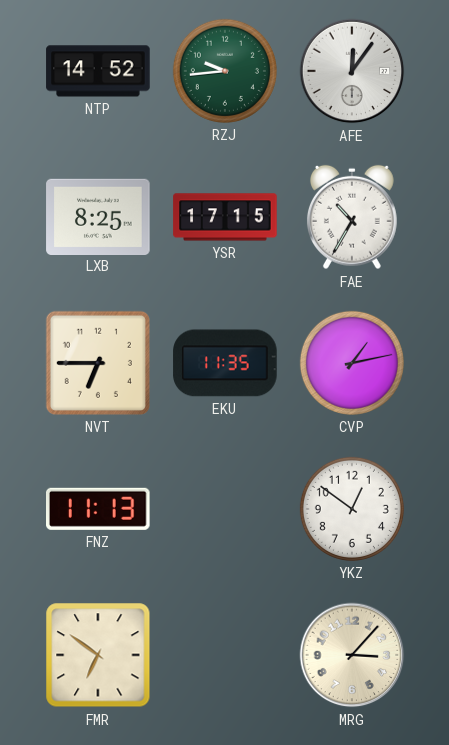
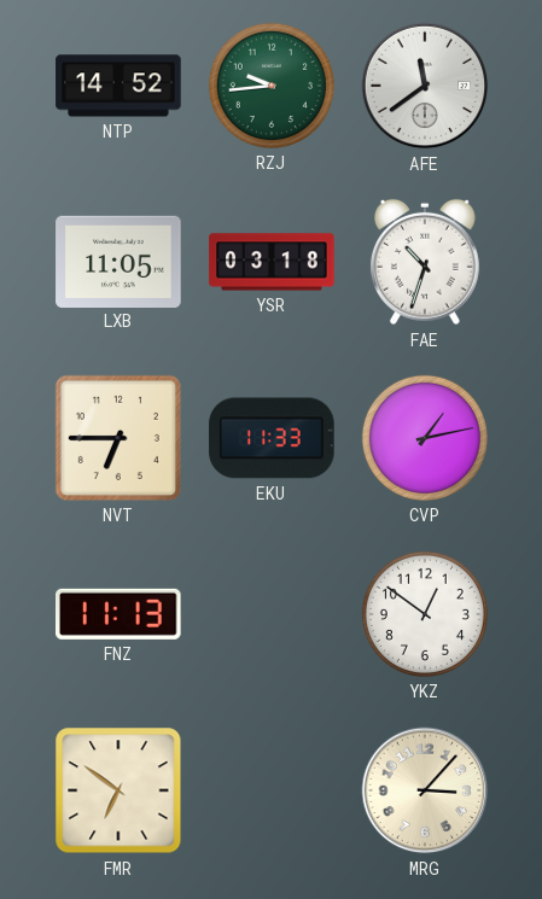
AFE: 12:06 -> 11:39
LXB: 8:25 -> 11:05
YSR: 17:15 -> 03:18
FAE: 10:35 -> 10:33
EKU: 11:35 -> 11:33
